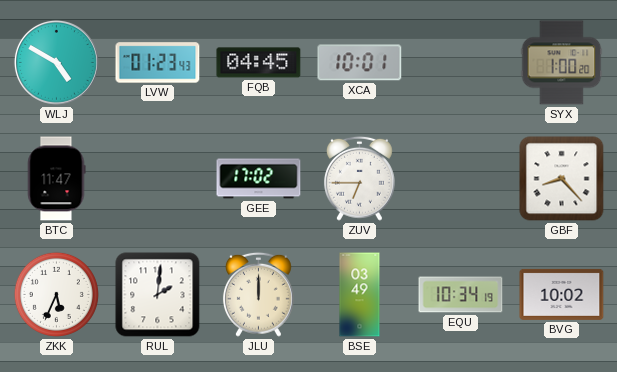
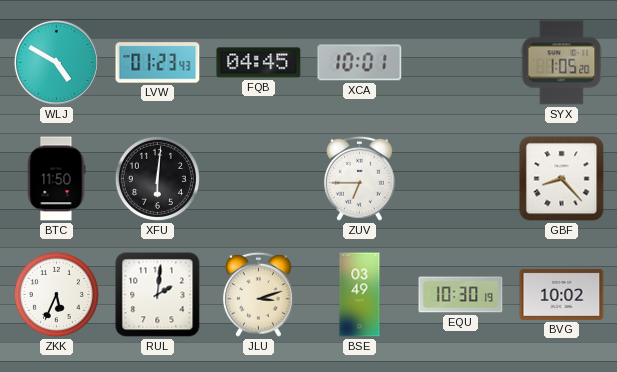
SYX: 1:00 -> 1:05
BTC: 11:47 -> 11:50
XFU: none -> 6:01
GEE: 17:02 -> none
JLU: 12:00 -> 3:12
EQU: 10:34 -> 10:30
